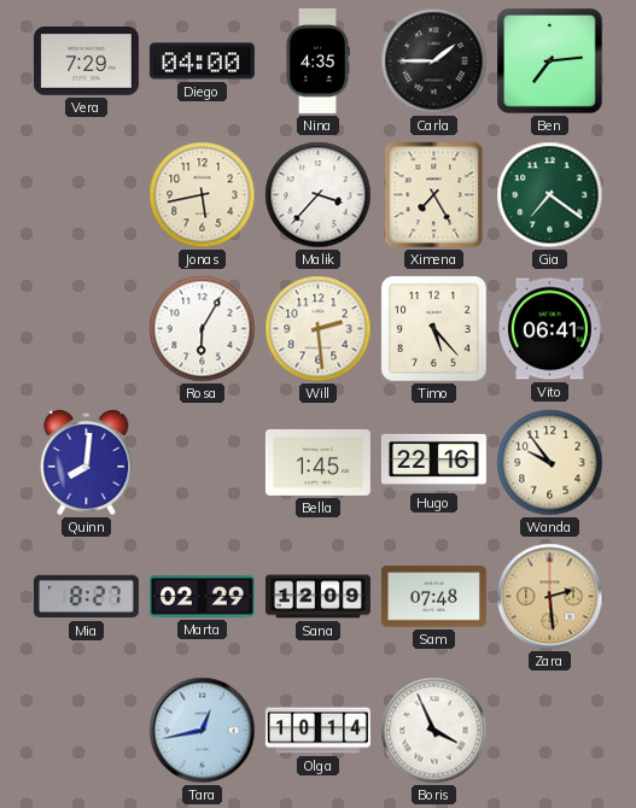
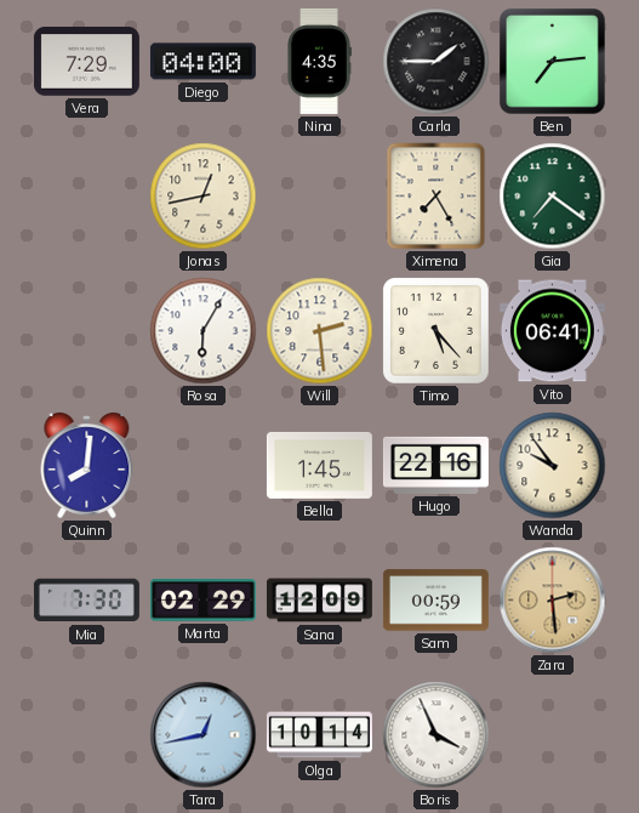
Jonas: 5:43 -> 12:43
Malik: 3:37 -> none
Mia: 8:27 -> 7:30
Sam: 07:48 -> 00:59
